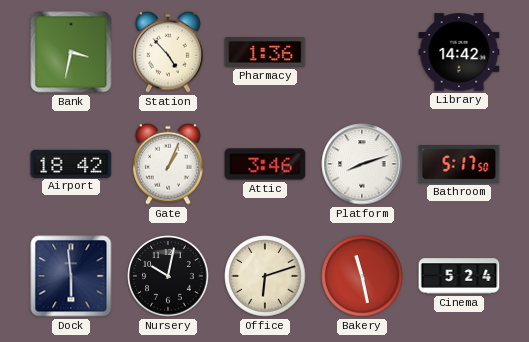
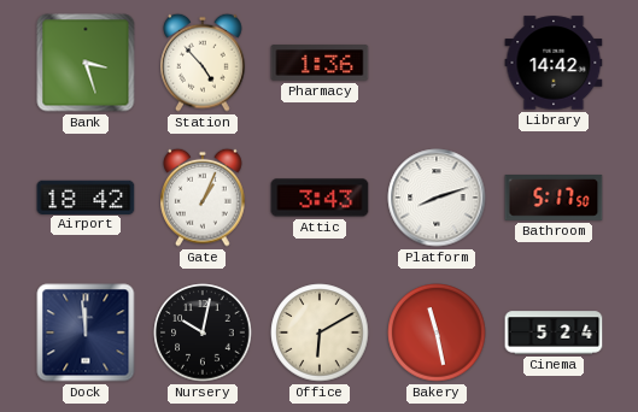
Bank: 3:32 -> 3:27
Attic: 3:46 -> 3:43
Dock: 5:59 -> 11:59
Office: 6:12 -> 6:10
